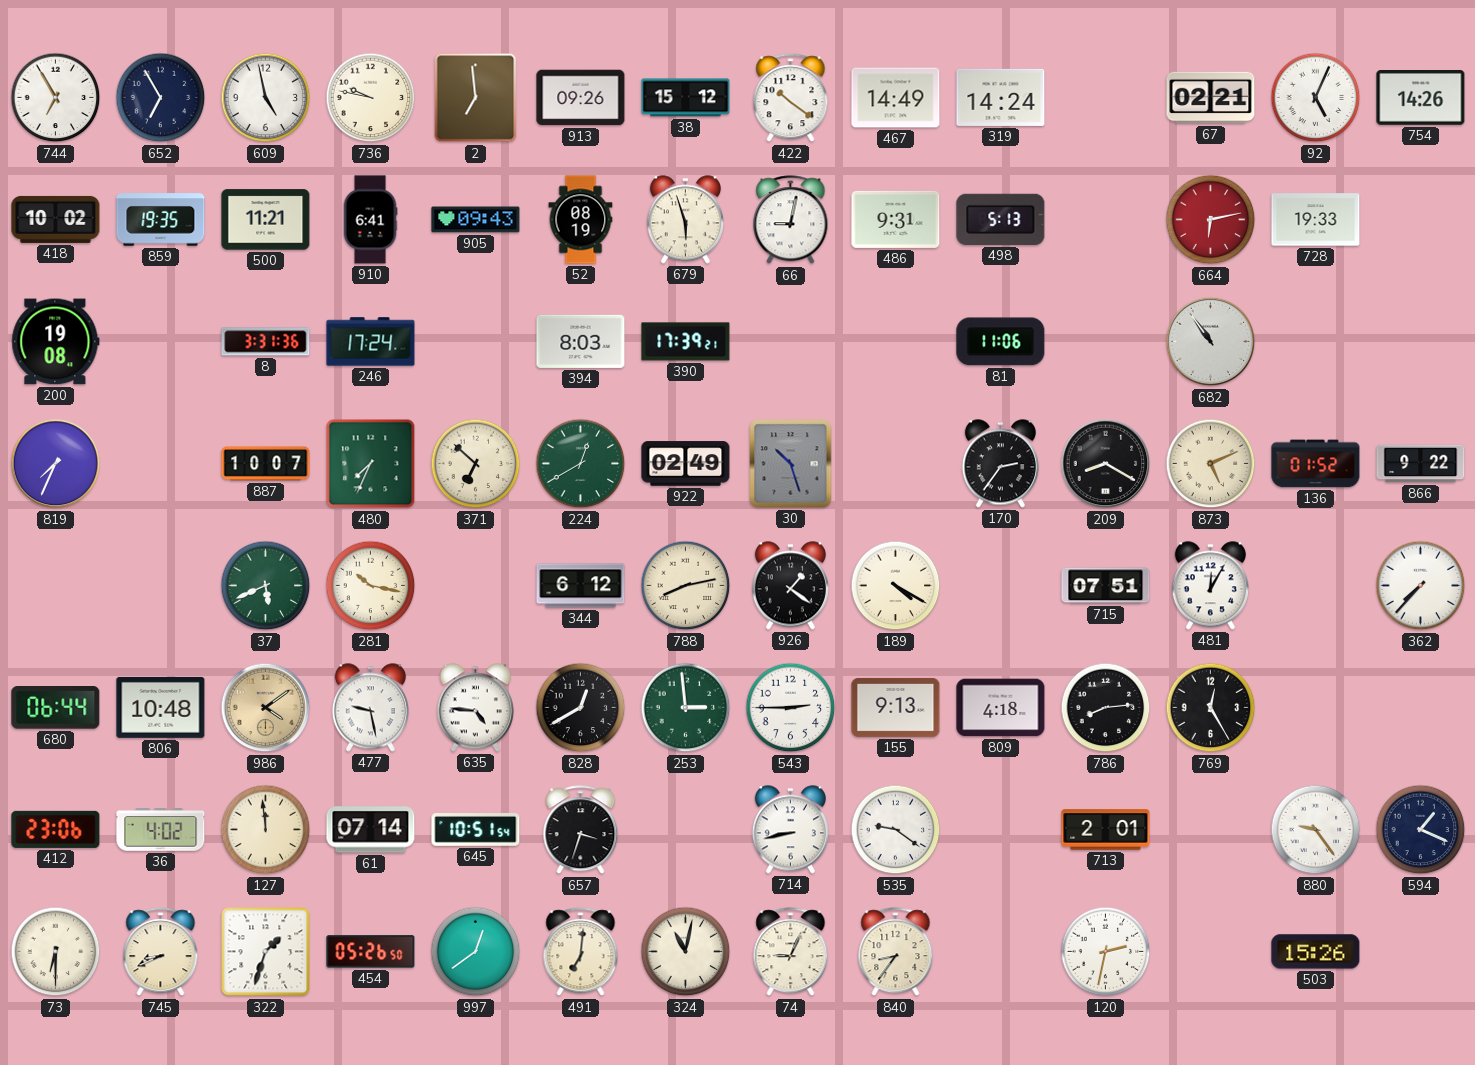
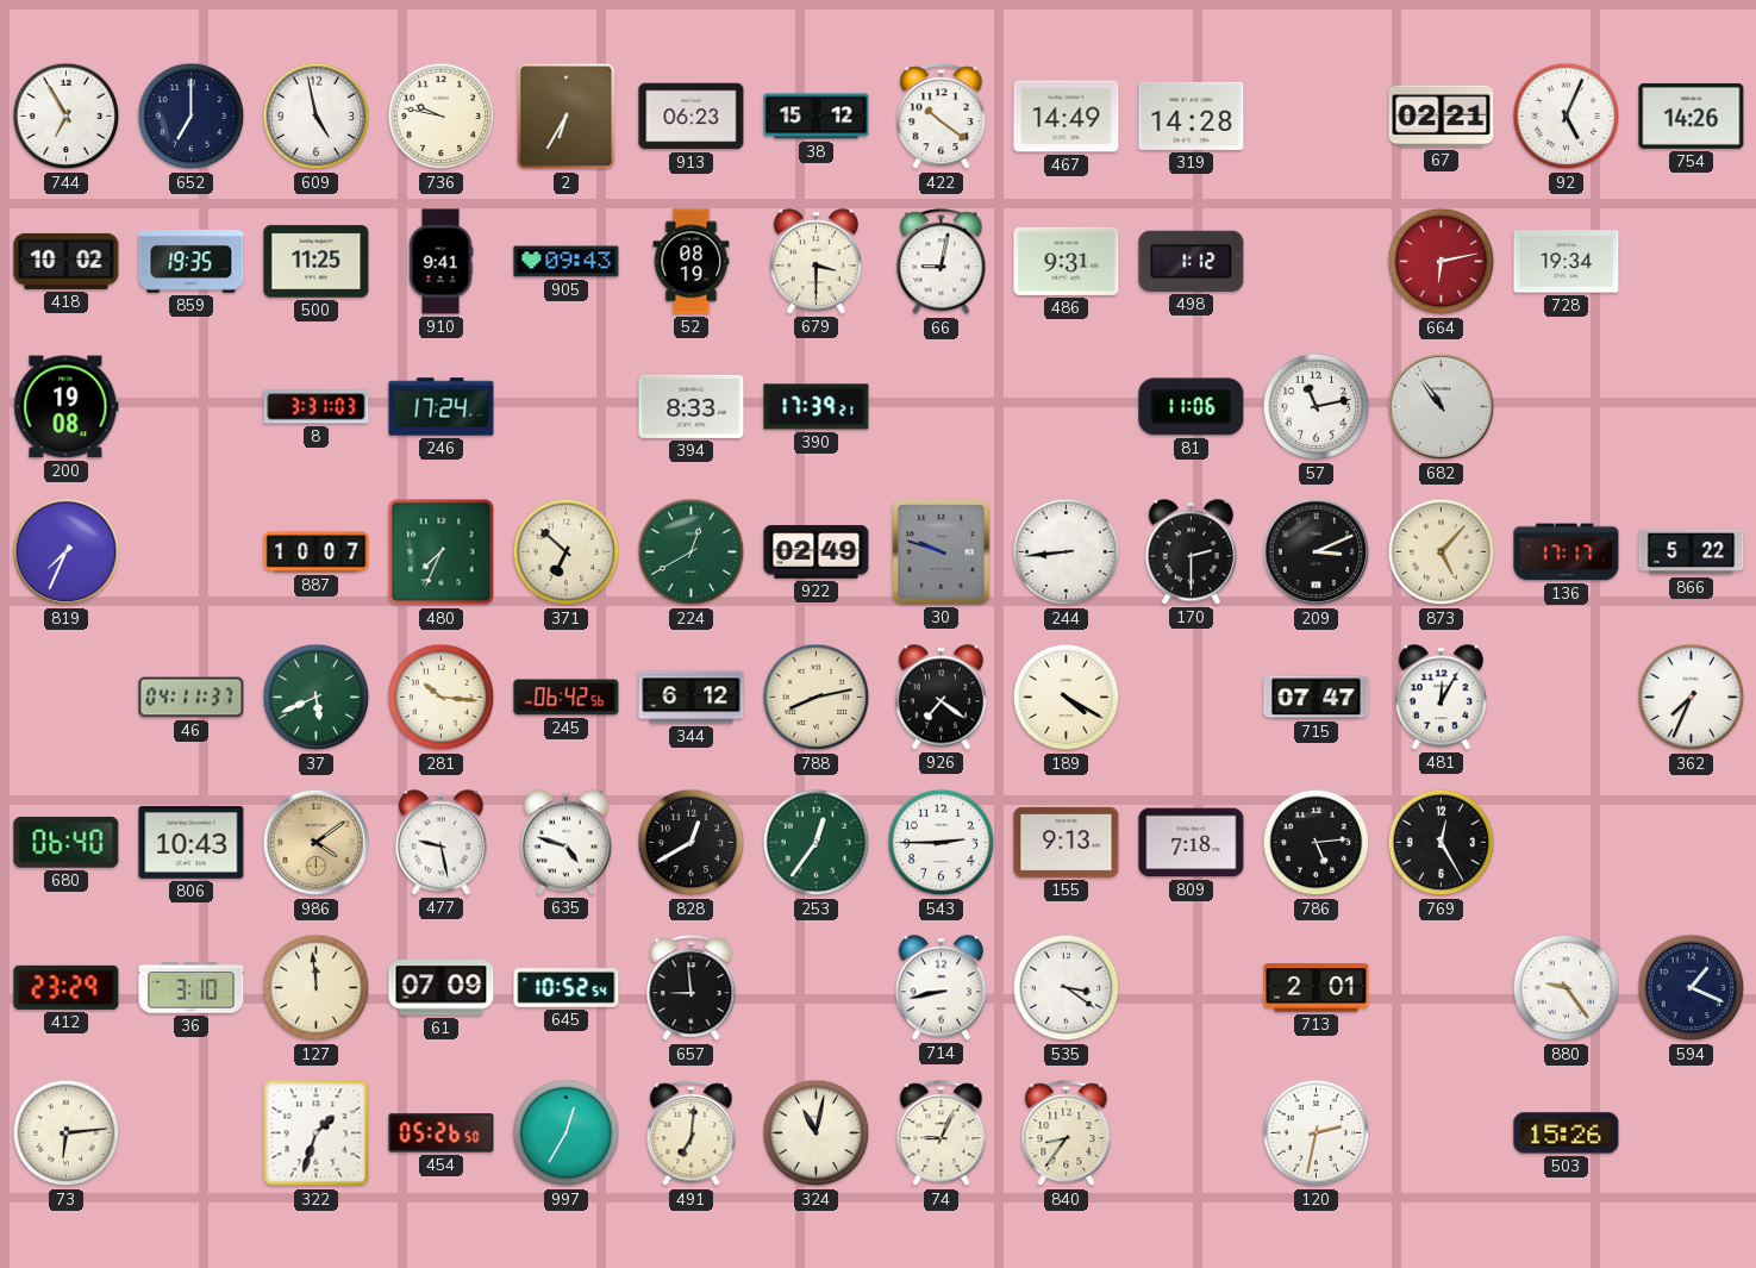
652: 6:55 -> 7:00
2: 6:59 -> 6:35
913: 09:26 -> 06:23
319: 14:24 -> 14:28
500: 11:21 -> 11:25
910: 6:41 -> 9:41
679: 5:57 -> 3:30
498: 5:13 -> 1:12
728: 19:33 -> 19:34
8: 3:31:36 -> 3:31:03
394: 8:03 -> 8:33
57: none -> 11:13
30: 10:27 -> 9:48
244: none -> 8:44
170: 2:36 -> 2:30
209: 8:20 -> 3:11
873: 5:11 -> 5:07
136: 01:52 -> 17:17
866: 9:22 -> 5:22
46: none -> 04:11
281: 10:17 -> 10:16
245: none -> 06:42
926: 1:21 -> 7:21
715: 07:51 -> 07:47
362: 7:37 -> 7:34
680: 06:44 -> 06:40
806: 10:48 -> 10:43
635: 4:46 -> 4:48
253: 2:59 -> 12:36
809: 4:18 -> 7:18
786: 8:14 -> 5:14
412: 23:06 -> 23:29
36: 4:02 -> 3:10
61: 07:14 -> 07:09
645: 10:51 -> 10:52
657: 3:33 -> 8:59
535: 9:21 -> 3:21
73: 6:30 -> 6:14
745: 8:41 -> none
997: 12:39 -> 12:35
